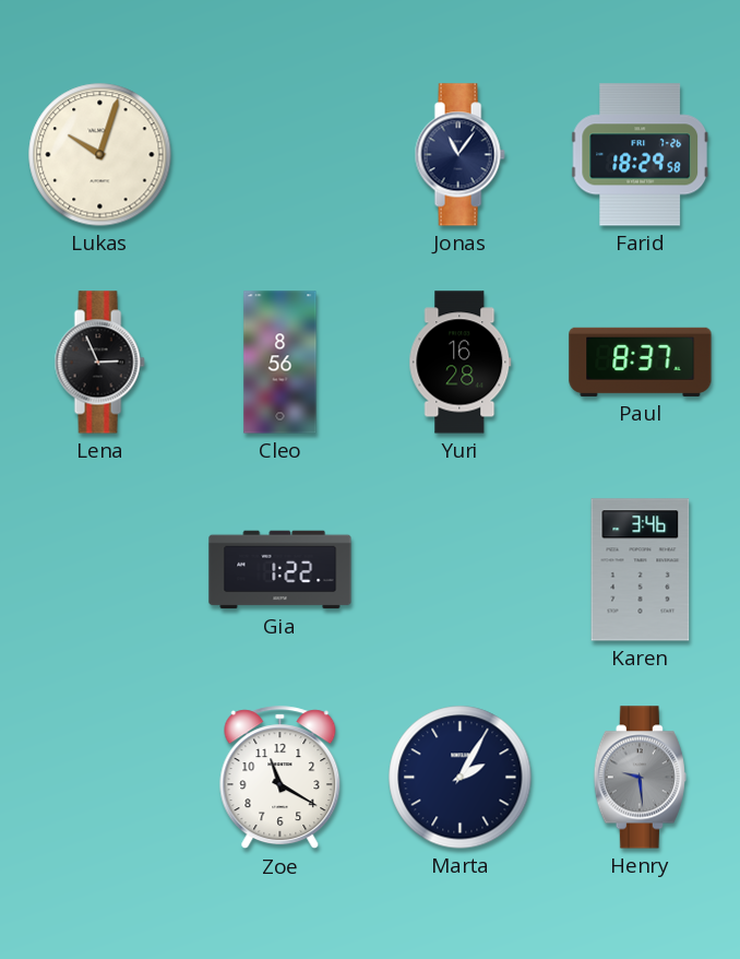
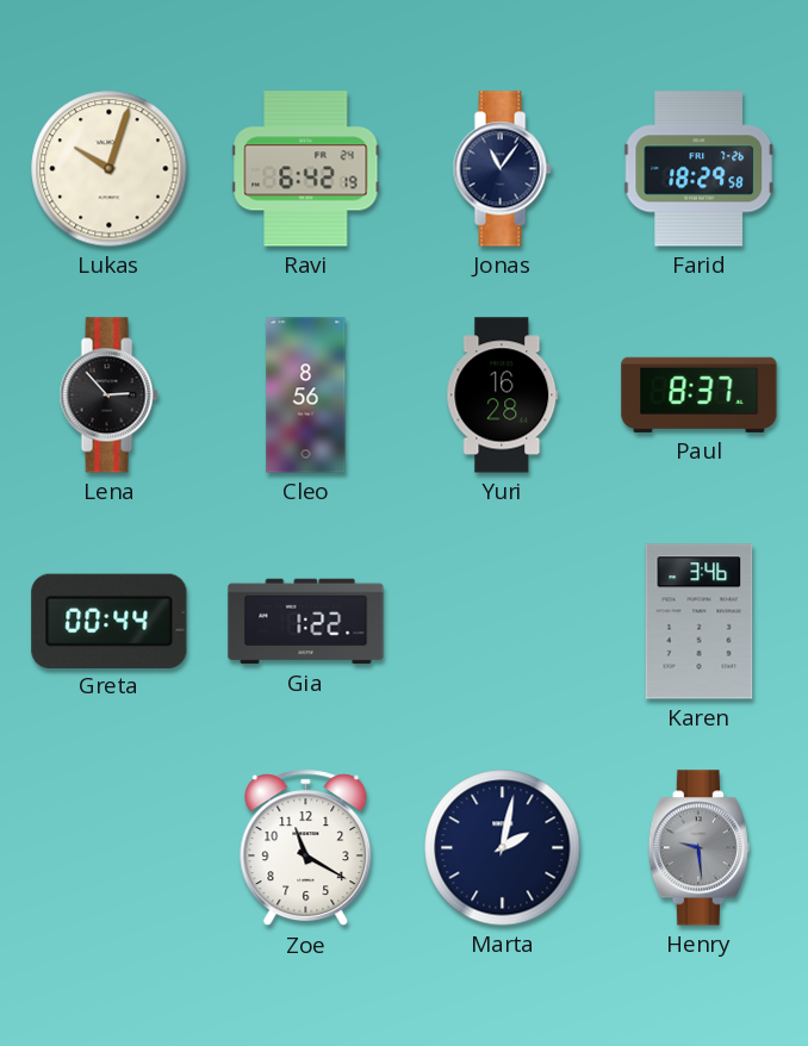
Ravi: none -> 6:42
Lena: 2:56 -> 2:53
Greta: none -> 00:44
Marta: 2:05 -> 2:02
